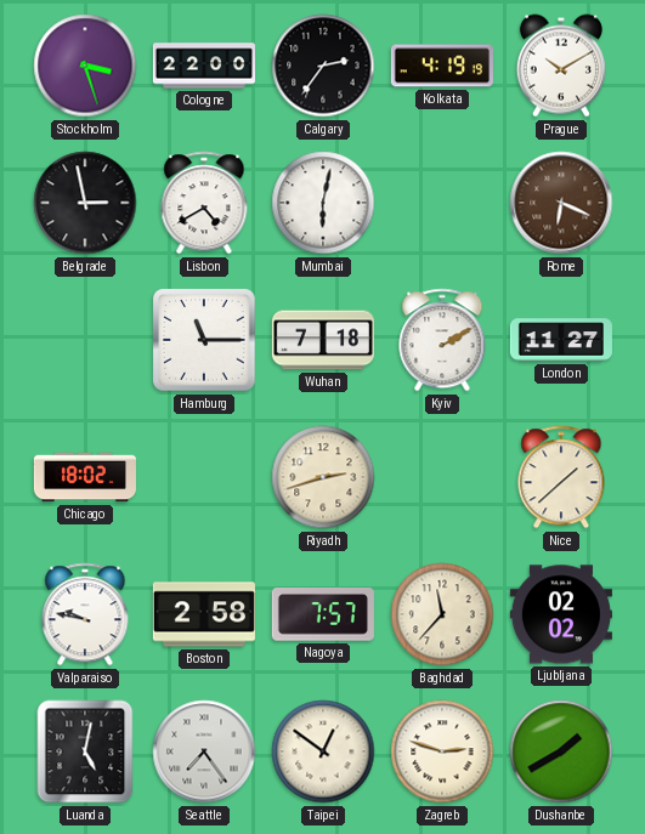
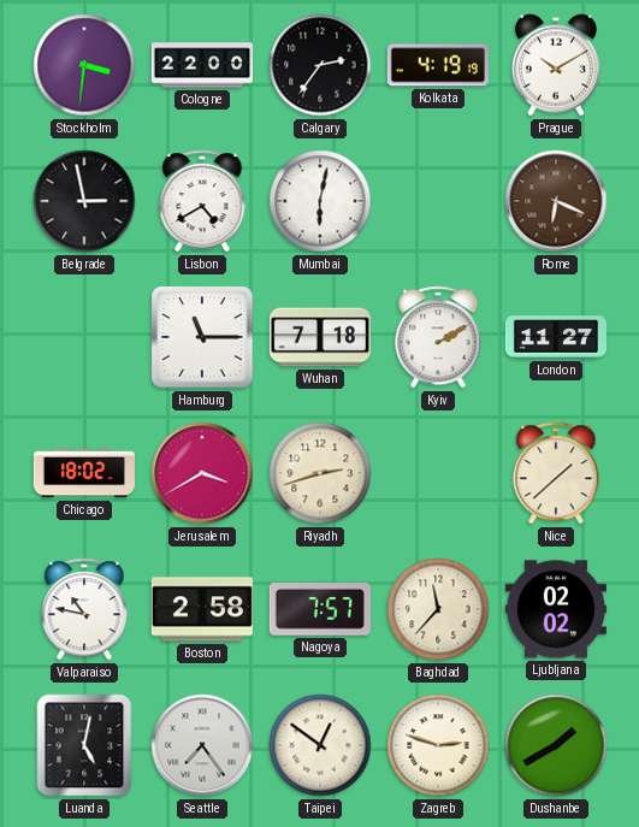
Stockholm: 3:27 -> 3:31
Jerusalem: none -> 3:40
Valparaiso: 9:47 -> 10:47
